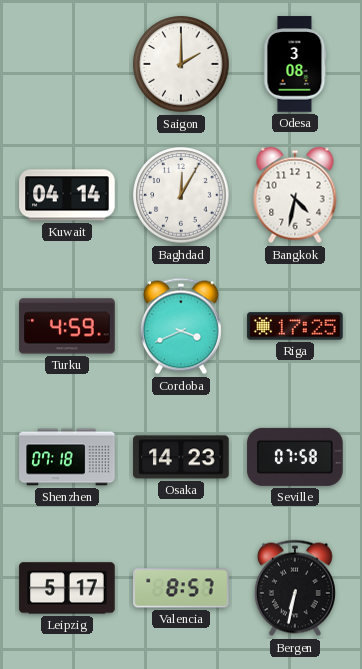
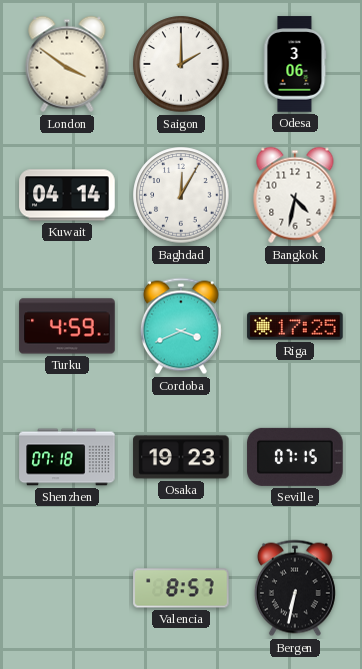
London: none -> 3:51
Odesa: 3:08 -> 3:06
Osaka: 14:23 -> 19:23
Seville: 07:58 -> 07:15
Leipzig: 5:17 -> none
